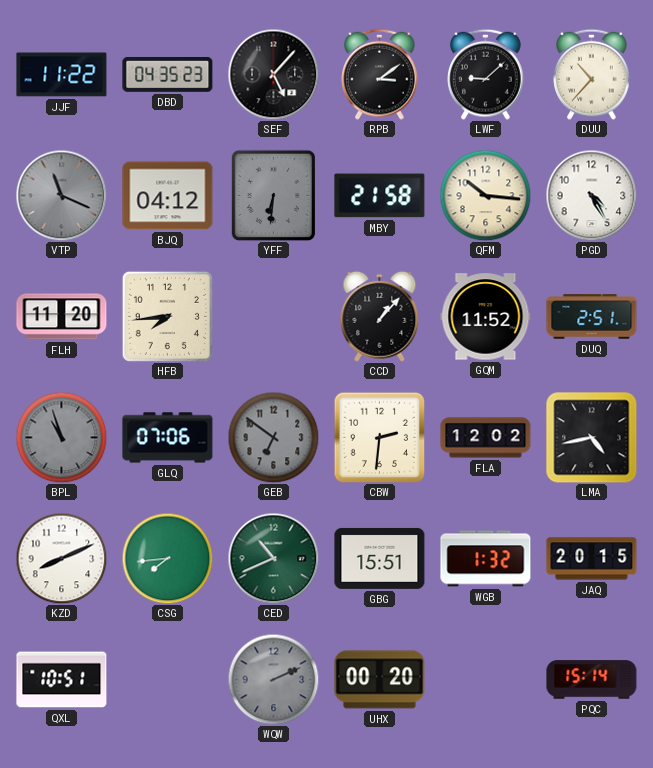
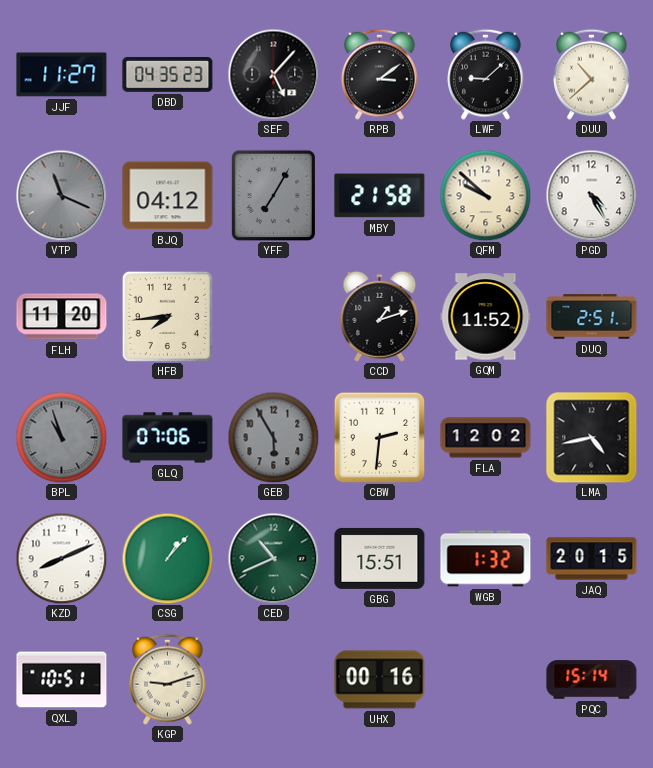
JJF: 11:22 -> 11:27
DUU: 10:37 -> 10:38
YFF: 6:31 -> 7:05
QFM: 10:16 -> 9:52
CCD: 1:07 -> 1:12
GEB: 6:51 -> 5:55
CSG: 7:44 -> 1:07
KGP: none -> 9:12
WQW: 2:11 -> none
UHX: 00:20 -> 00:16
